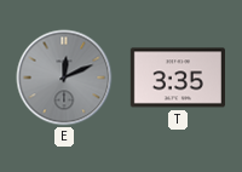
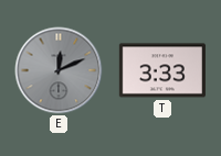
T: 3:35 -> 3:33
